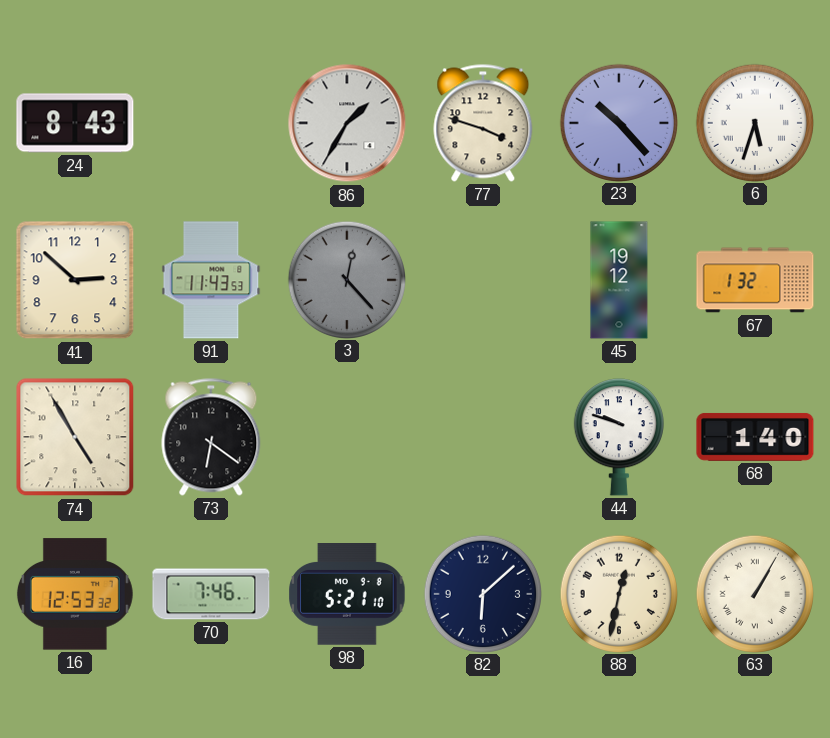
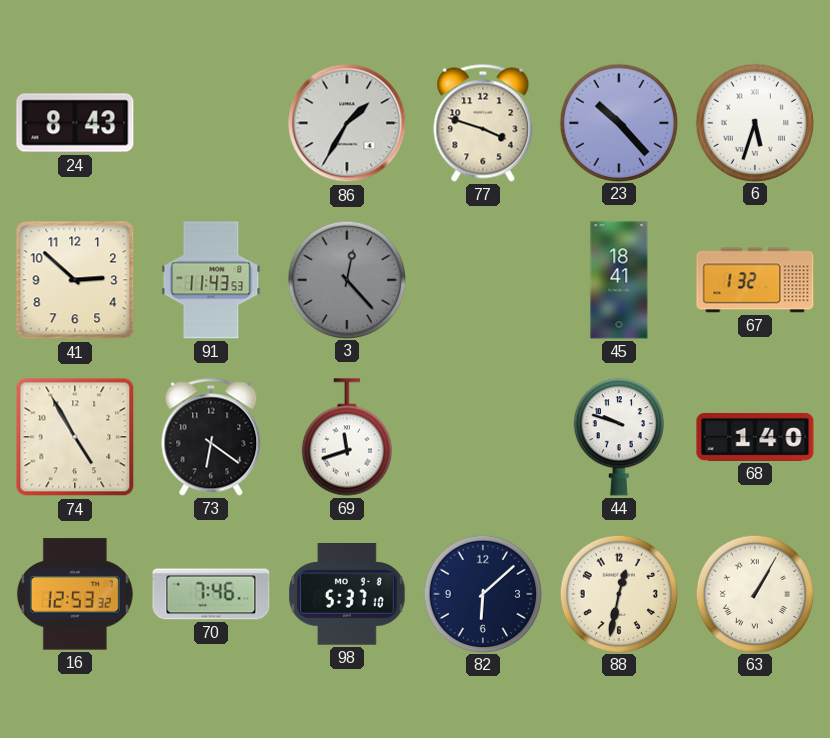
45: 19:12 -> 18:41
69: none -> 11:42
98: 5:21 -> 5:37
